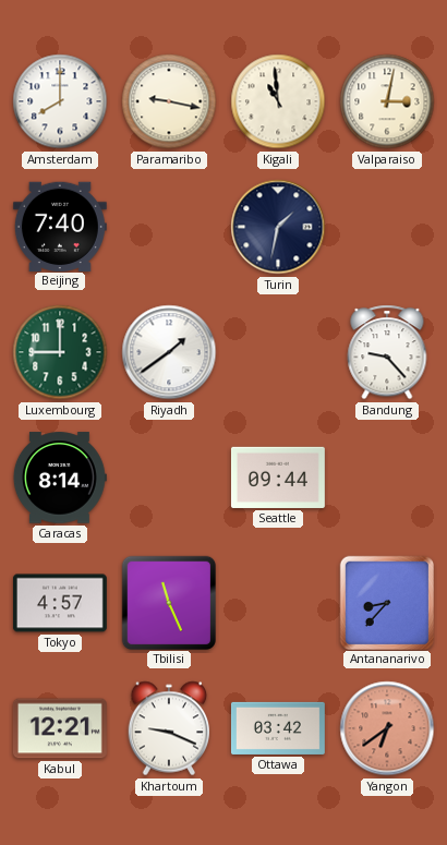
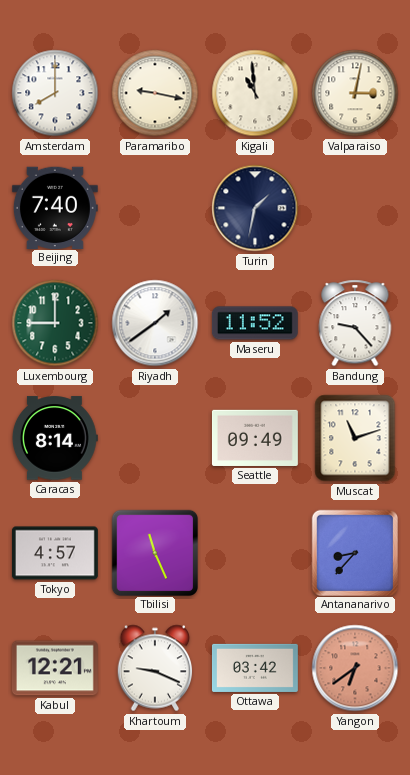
Maseru: none -> 11:52
Seattle: 09:44 -> 09:49
Muscat: none -> 11:12
